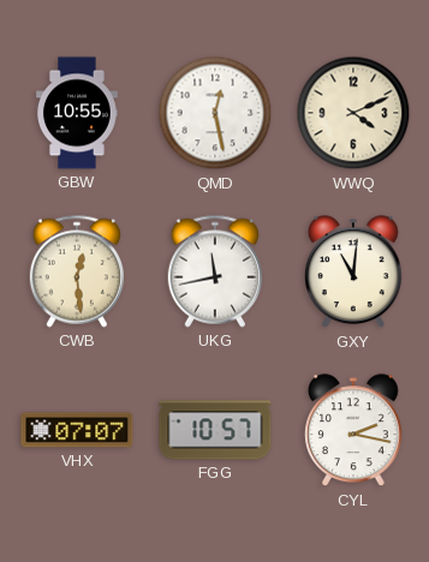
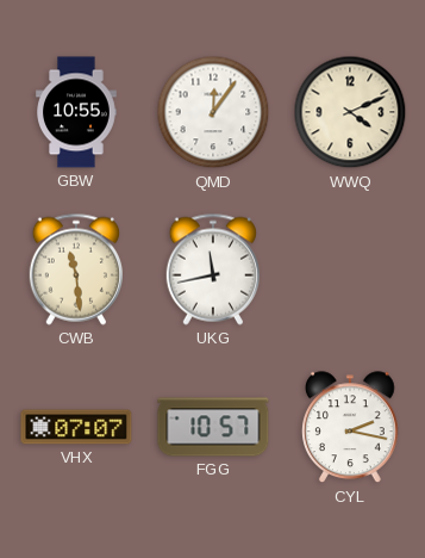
QMD: 12:28 -> 12:06
CWB: 12:29 -> 11:29
GXY: 11:01 -> none
